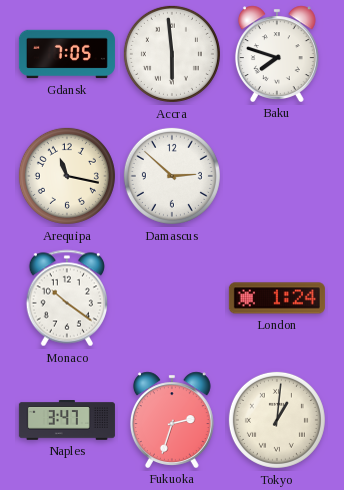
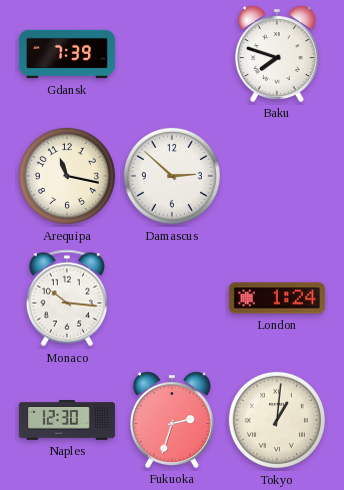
Gdansk: 7:05 -> 7:39
Accra: 5:59 -> none
Monaco: 10:21 -> 10:16
Naples: 3:47 -> 12:30
